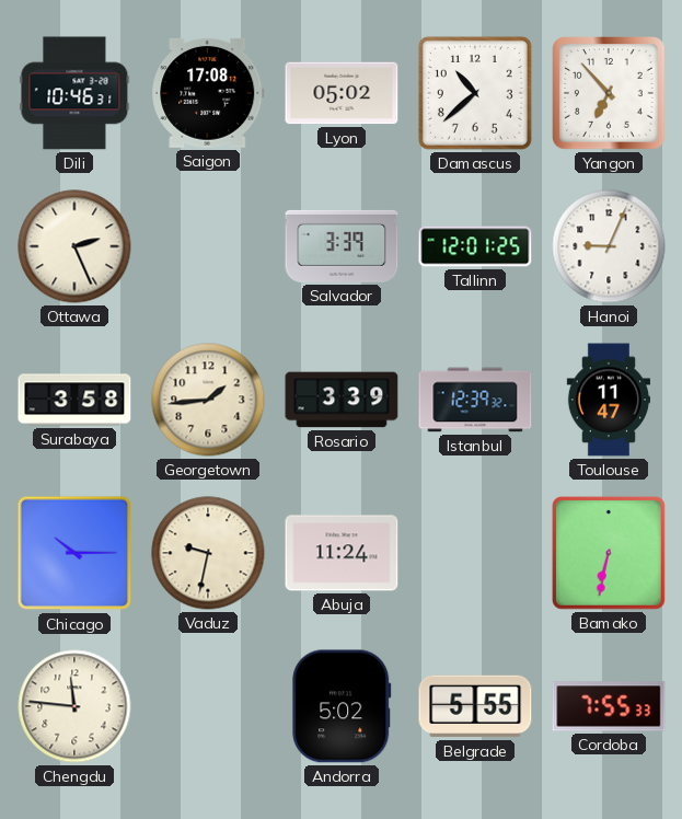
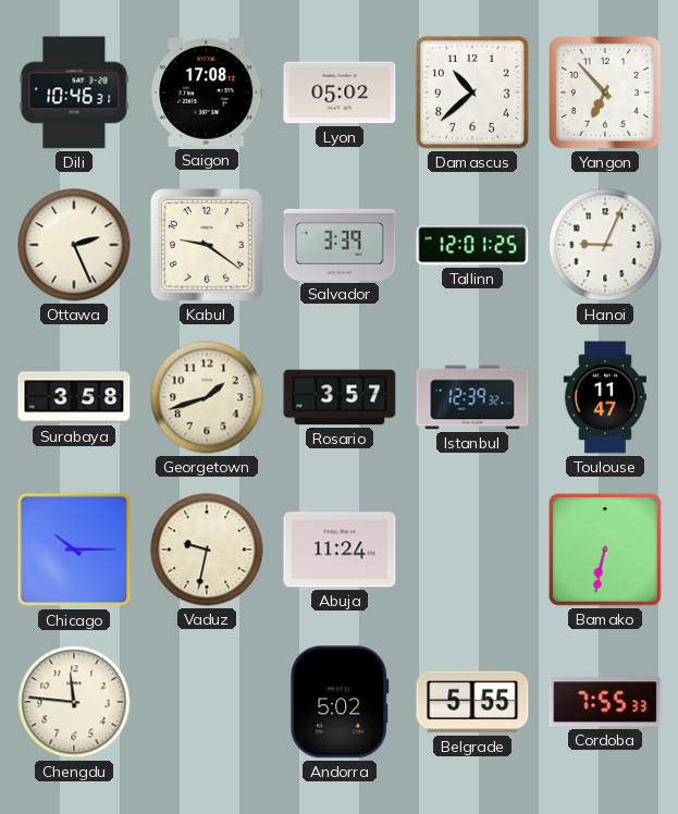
Kabul: none -> 9:21
Georgetown: 1:44 -> 1:42
Rosario: 3:39 -> 3:57
